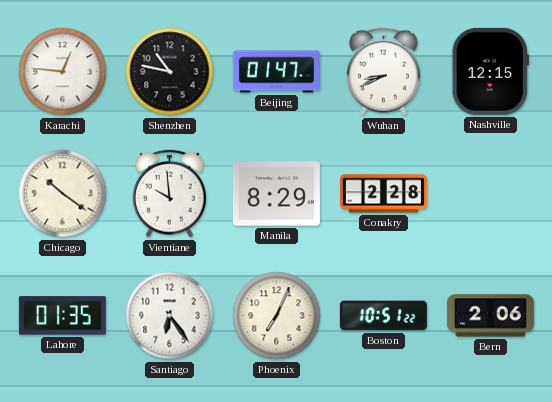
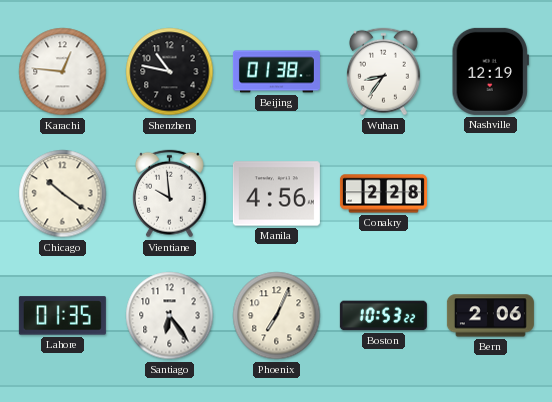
Beijing: 01:47 -> 01:38
Wuhan: 8:41 -> 8:36
Nashville: 12:15 -> 12:19
Manila: 8:29 -> 4:56
Boston: 10:51 -> 10:53
